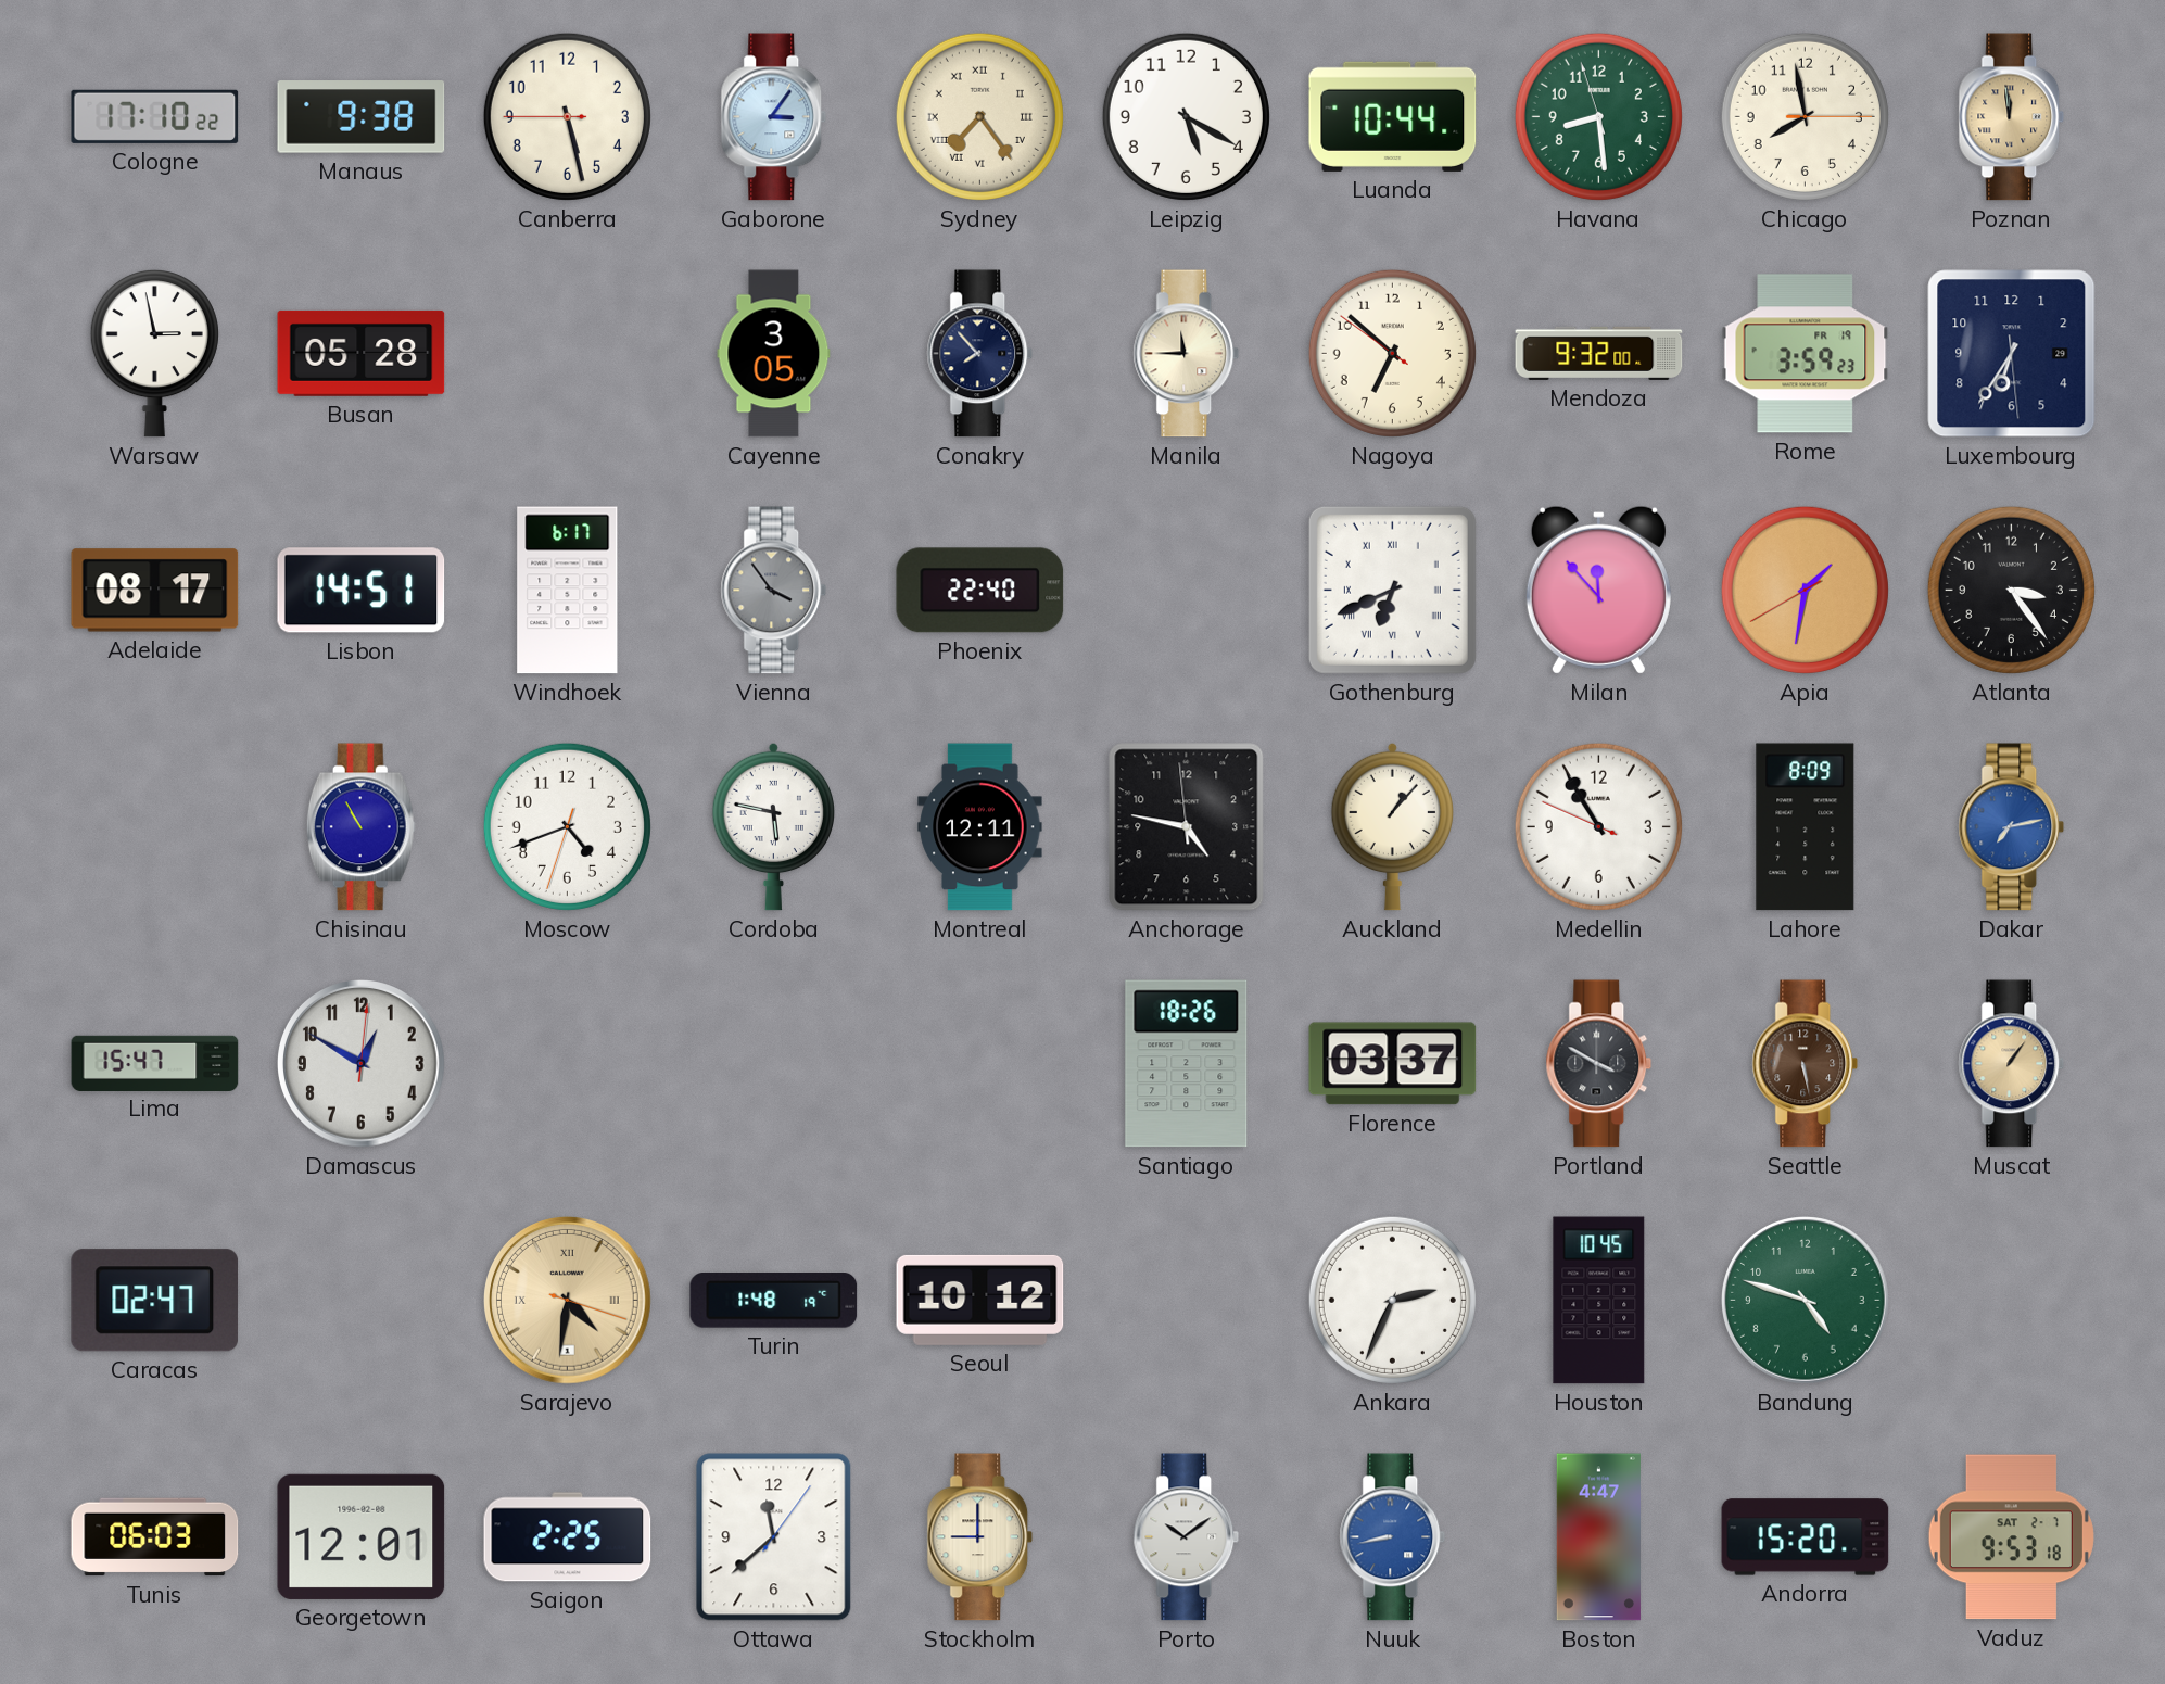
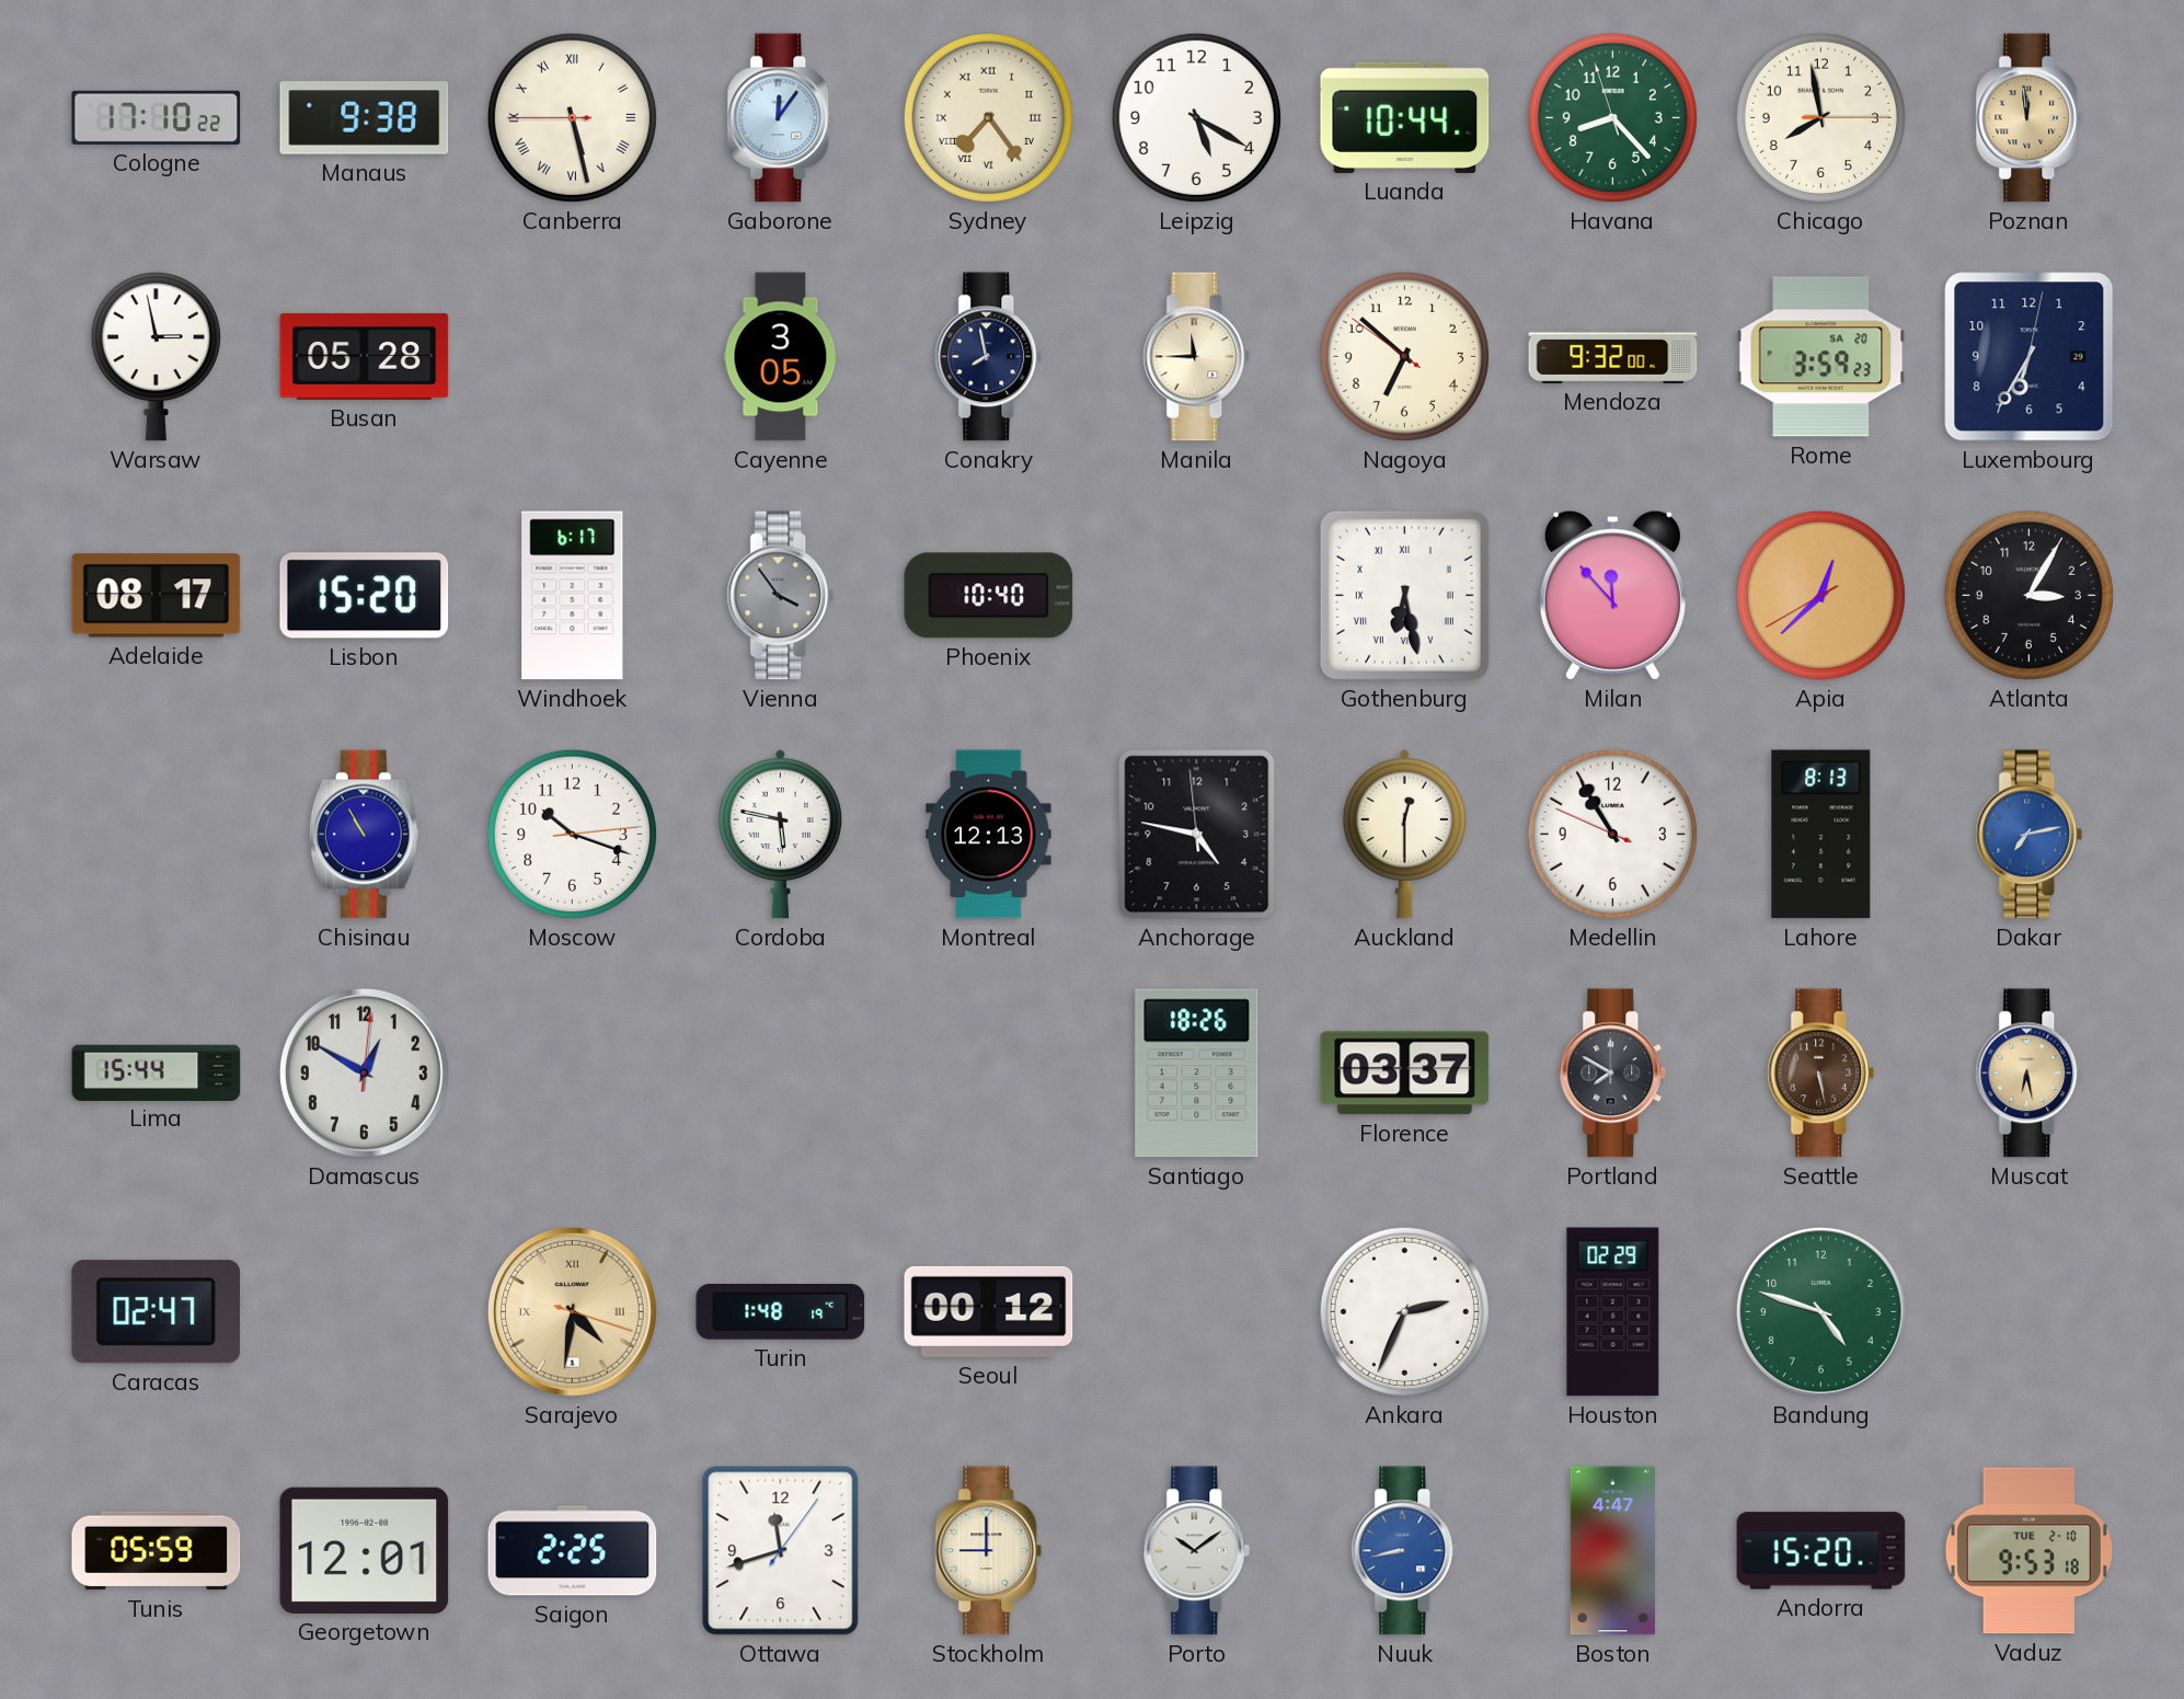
Canberra numerals: Arabic -> Roman
Gaborone: 3:06 -> 12:06
Havana: 8:28 -> 8:22
Conakry: 7:53 -> 7:58
Rome date: FR 19 -> SA 20
Luxembourg: 6:35:29 -> 6:35:02
Lisbon: 14:51 -> 15:20
Phoenix: 22:40 -> 10:40
Gothenburg: 6:41 -> 6:28
Apia: 1:31 -> 12:37
Atlanta: 3:24 -> 3:05
Moscow: 4:41 -> 10:18
Montreal: 12:11 -> 12:13
Auckland: 1:07 -> 12:30
Lahore: 8:09 -> 8:13
Lima: 15:47 -> 15:44
Portland: 3:50 -> 7:50
Muscat: 1:06 -> 6:28
Seoul: 10:12 -> 00:12
Houston: 10:45 -> 02:29
Tunis: 06:03 -> 05:59
Ottawa: 11:38 -> 11:42
Vaduz date: SAT 2-7 -> TUE 2-10
